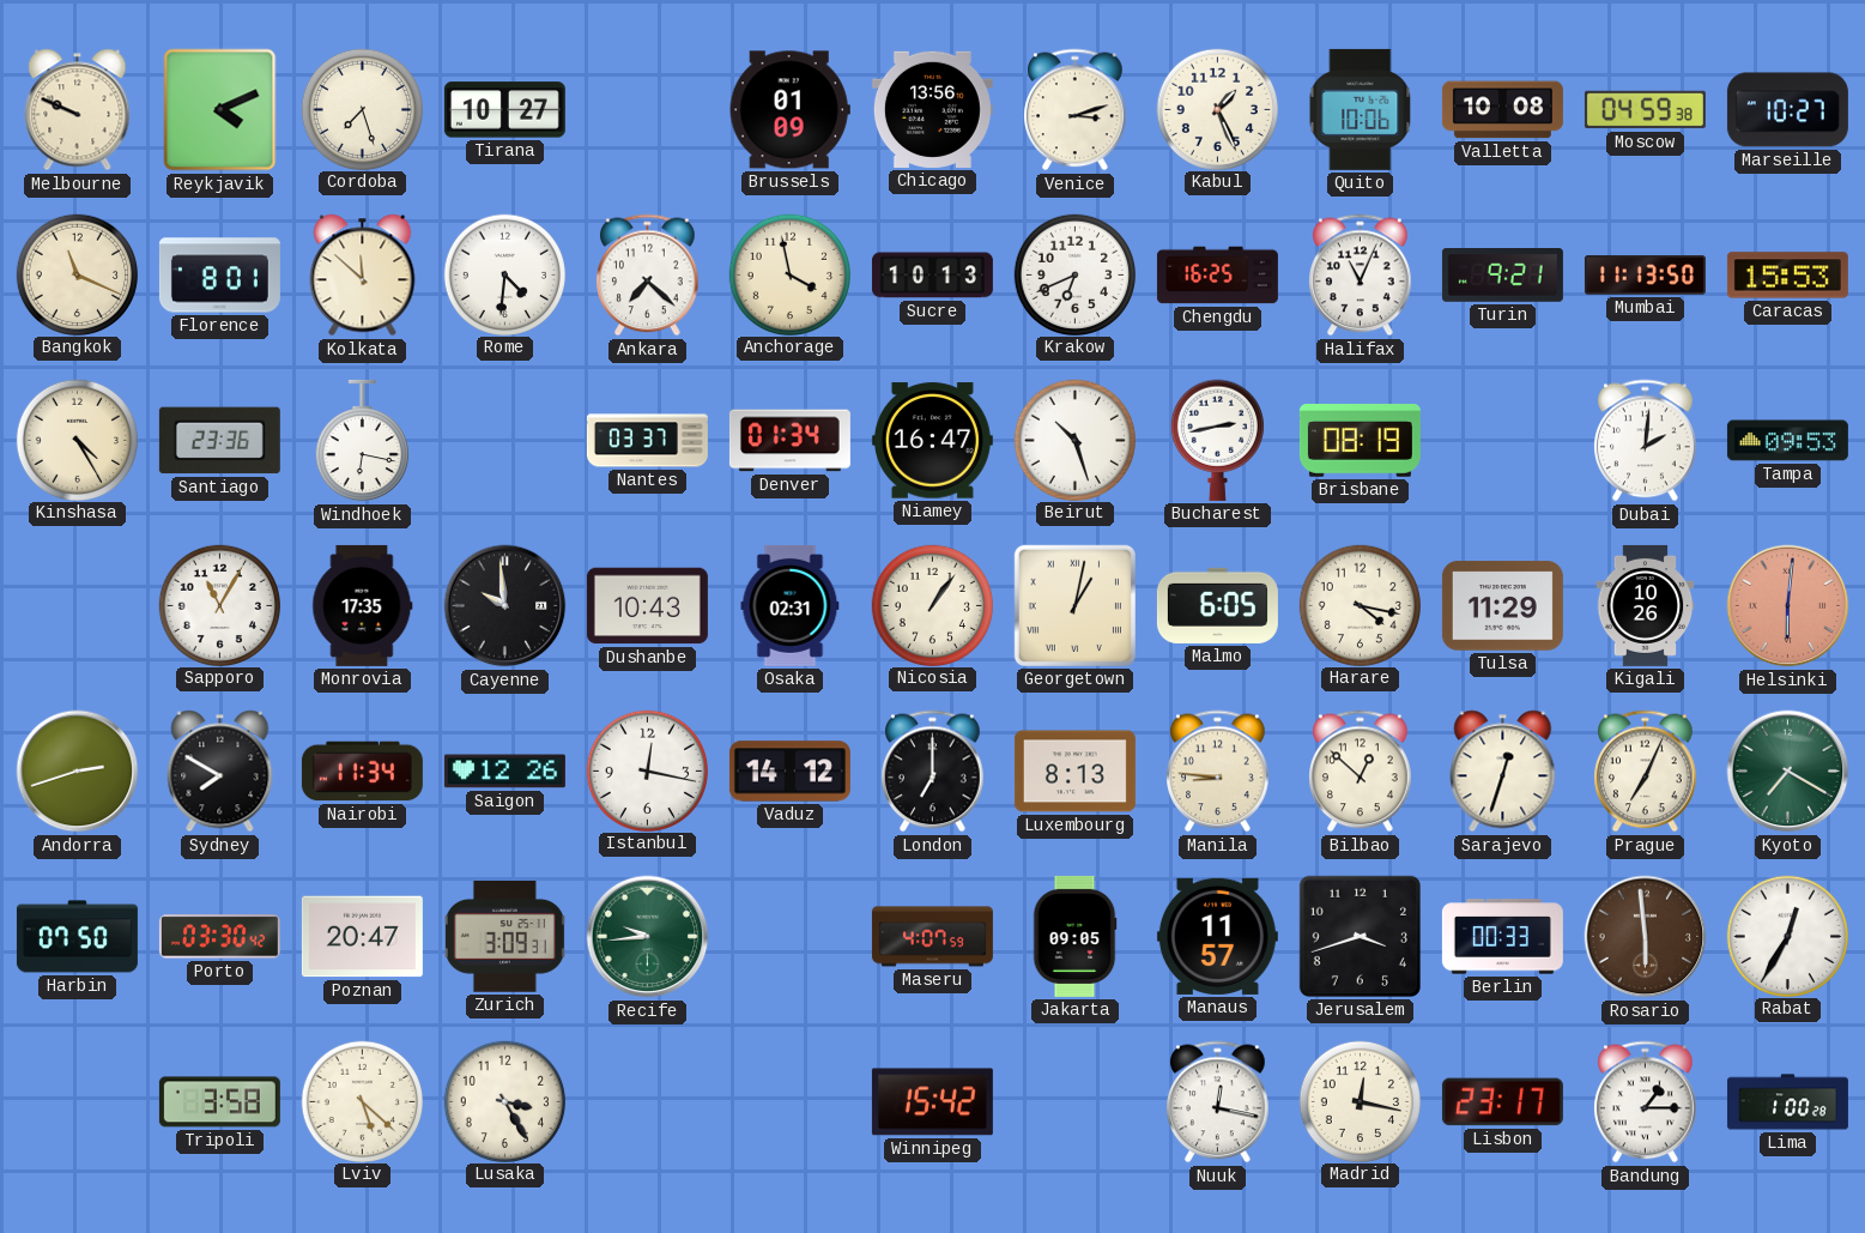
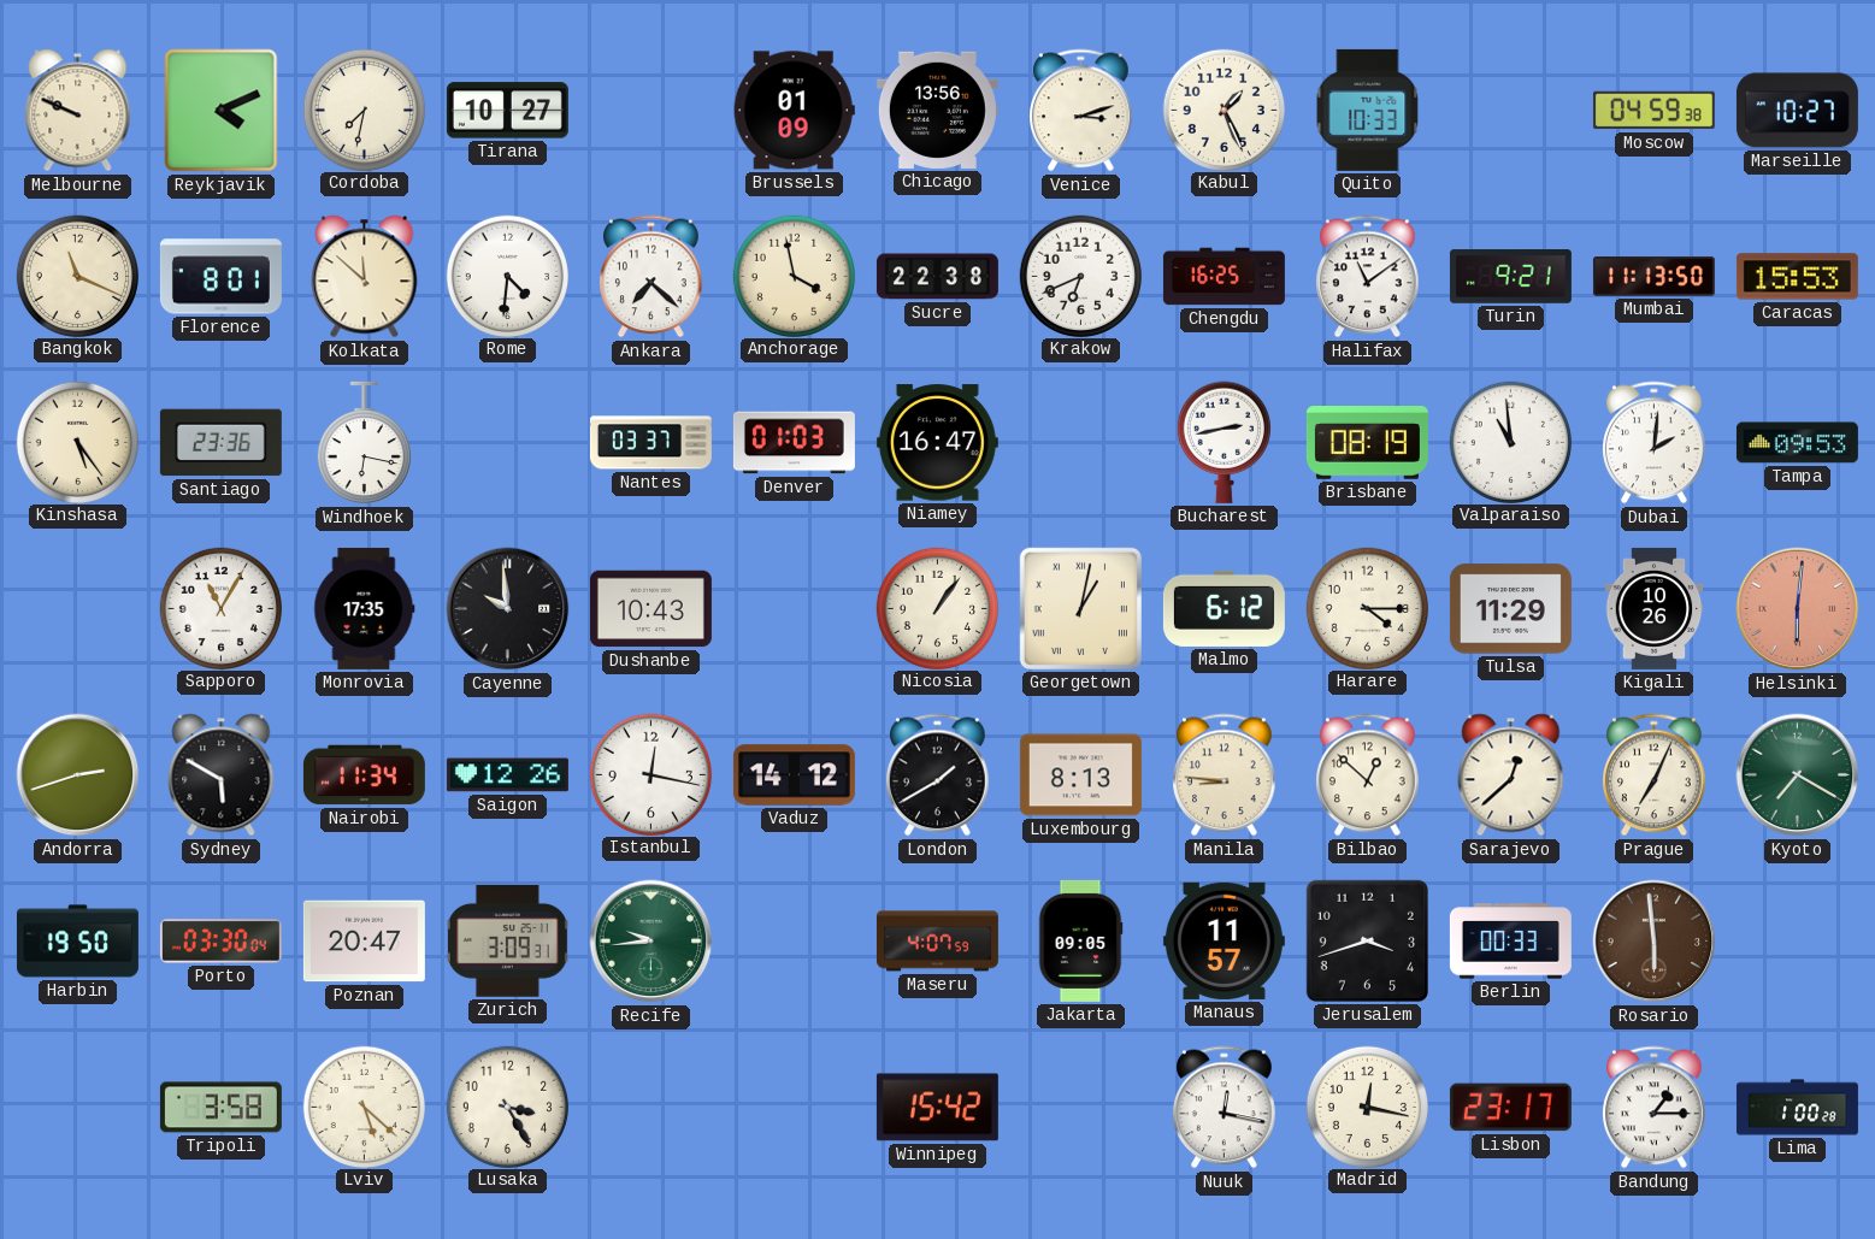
Cordoba: 7:27 -> 7:32
Quito: 10:06 -> 10:33
Valletta: 10:08 -> none
Sucre: 10:13 -> 22:38
Halifax: 11:04 -> 11:09
Kinshasa: 4:25 -> 5:24
Denver: 01:34 -> 01:03
Beirut: 10:27 -> none
Valparaiso: none -> 10:59
Osaka: 02:31 -> none
Malmo: 6:05 -> 6:12
Harare: 4:17 -> 4:15
Sydney: 7:50 -> 5:50
London: 7:00 -> 1:40
Sarajevo: 12:33 -> 12:38
Harbin: 07:50 -> 19:50
Porto: 03:30:42 -> 03:30:04
Rabat: 12:35 -> none
